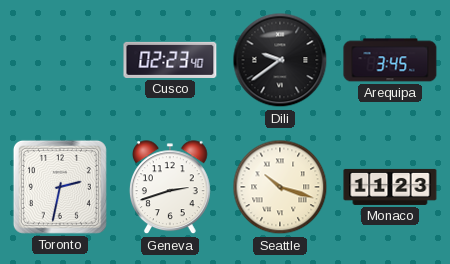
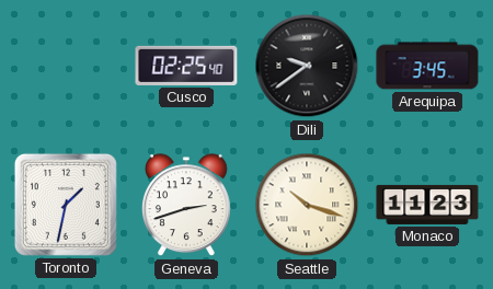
Cusco: 02:23 -> 02:25
Toronto: 2:32 -> 1:32
